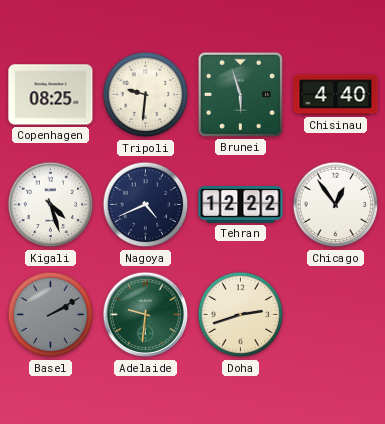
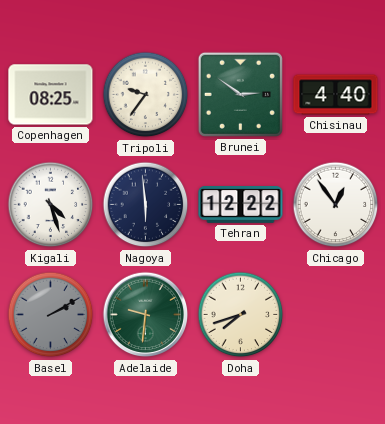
Tripoli: 9:31 -> 9:36
Brunei: 5:57 -> 2:51
Nagoya: 4:41 -> 5:59
Doha: 2:42 -> 7:42
